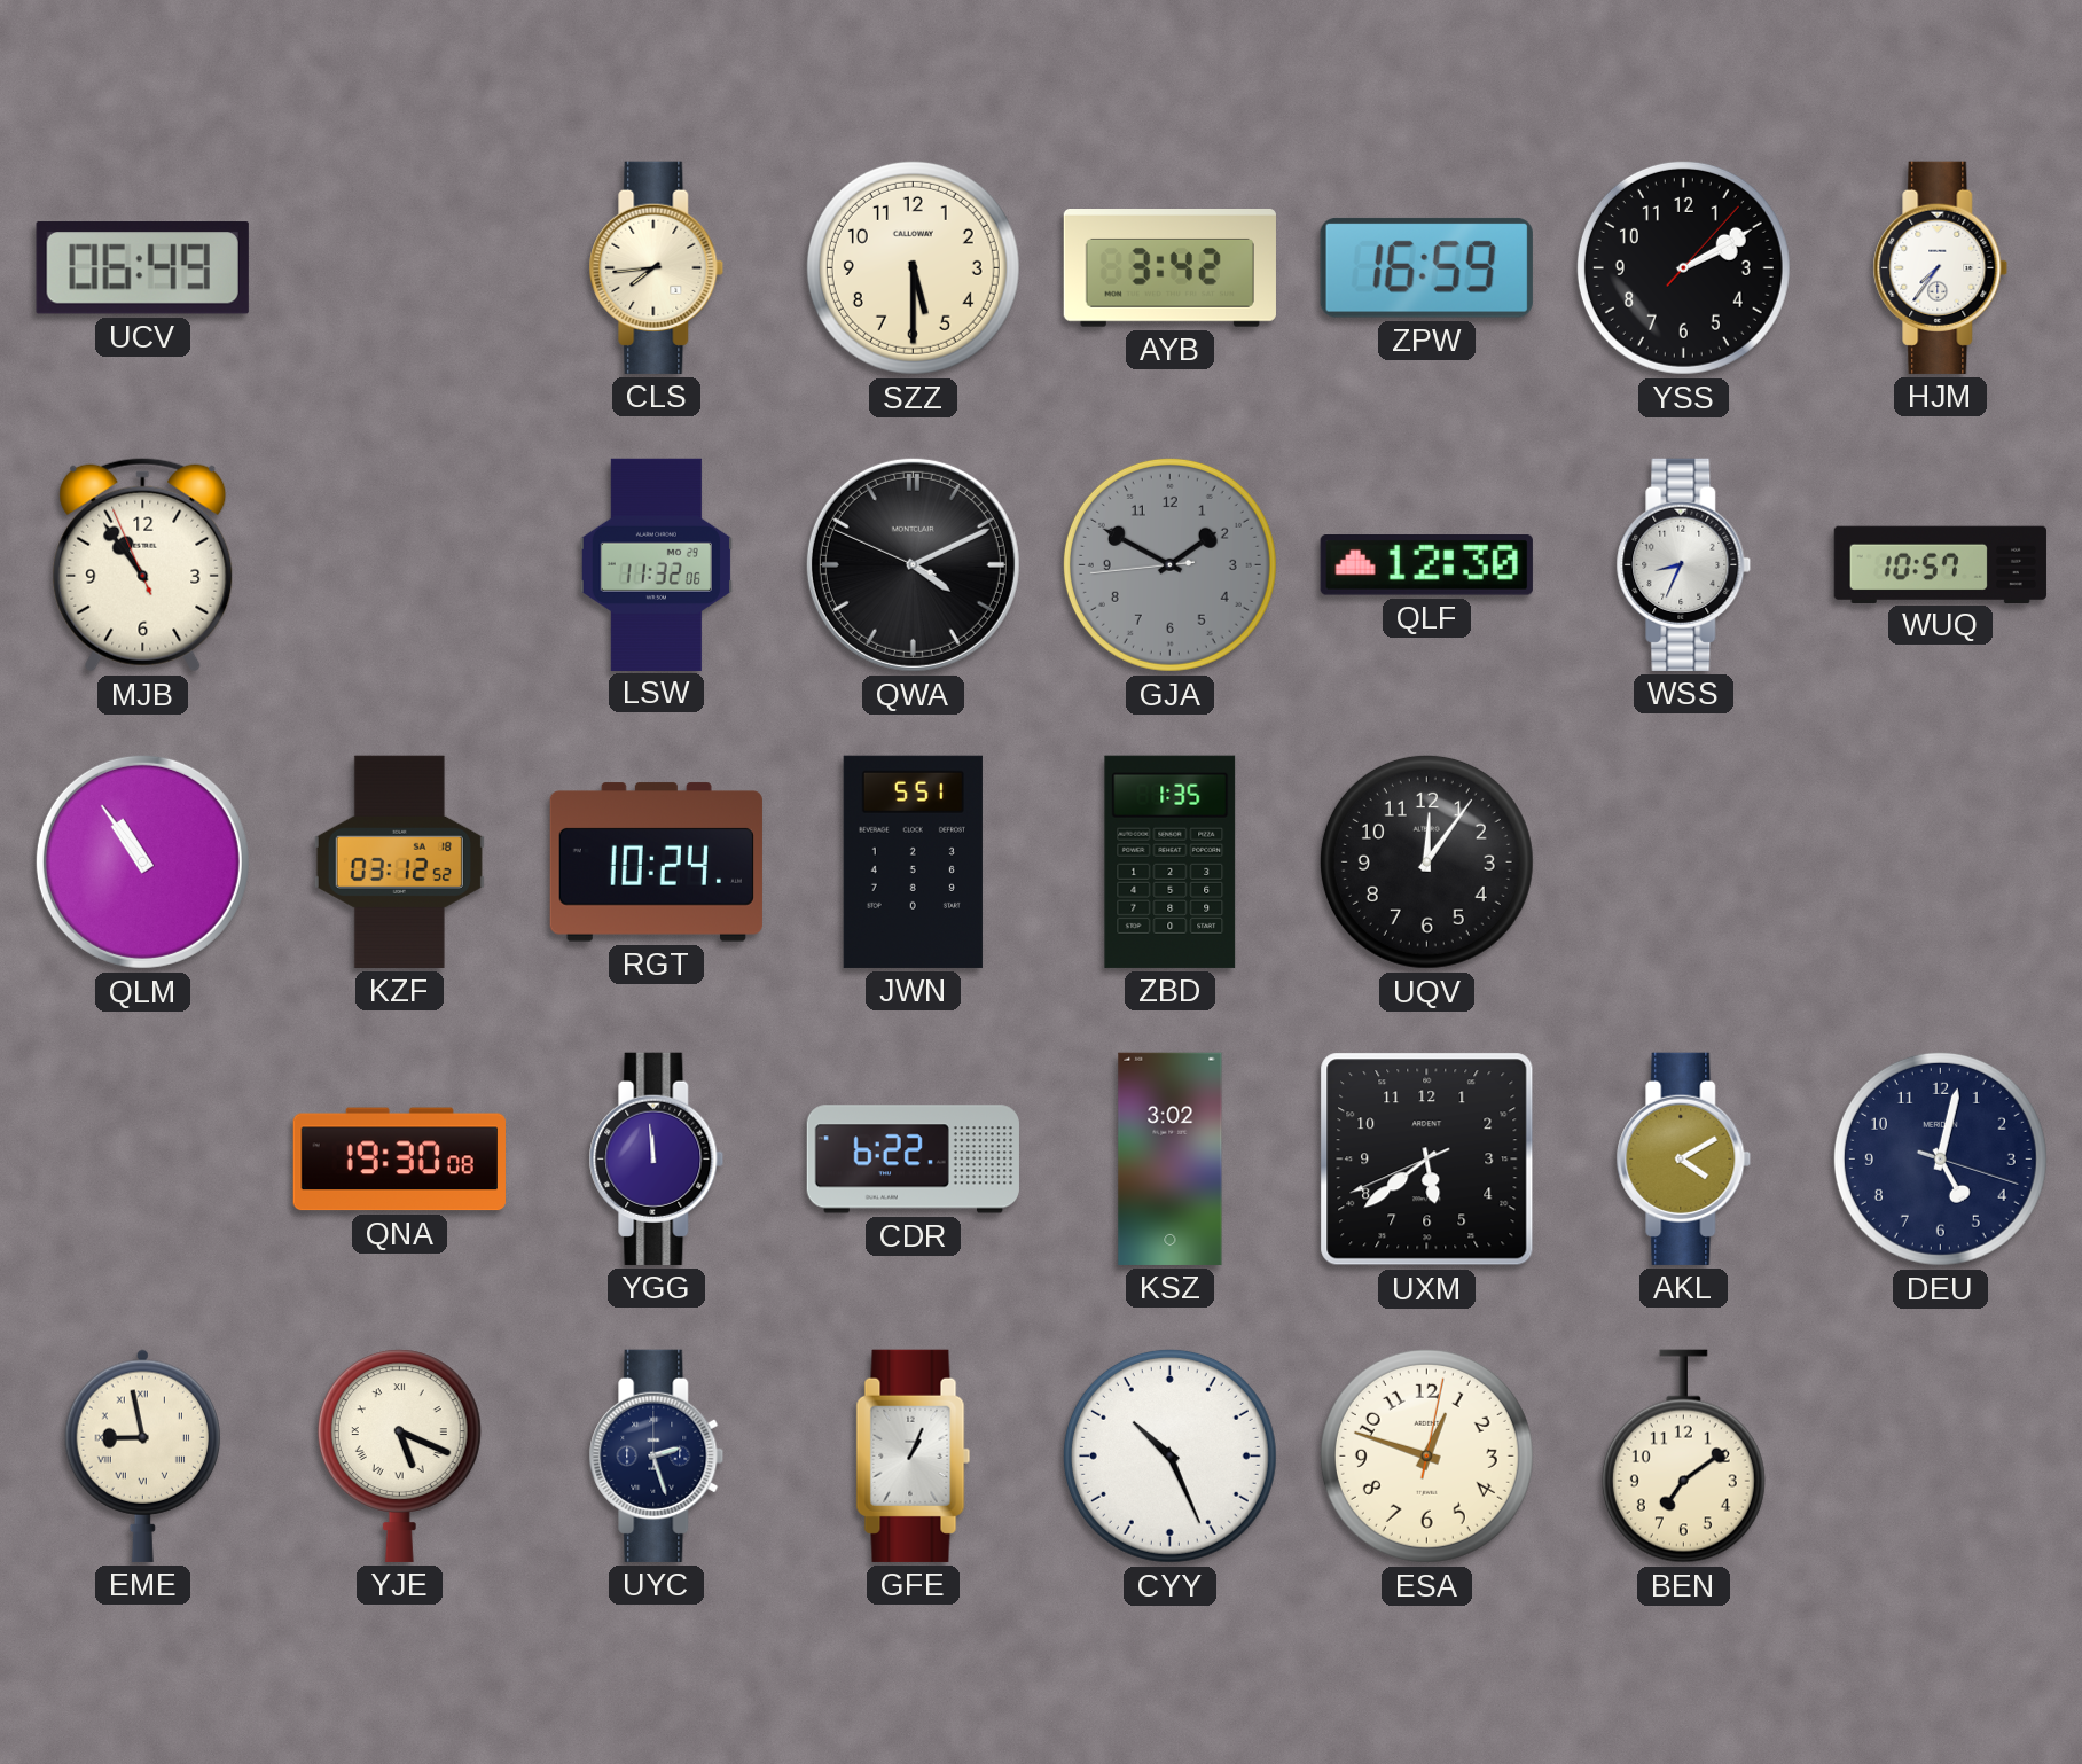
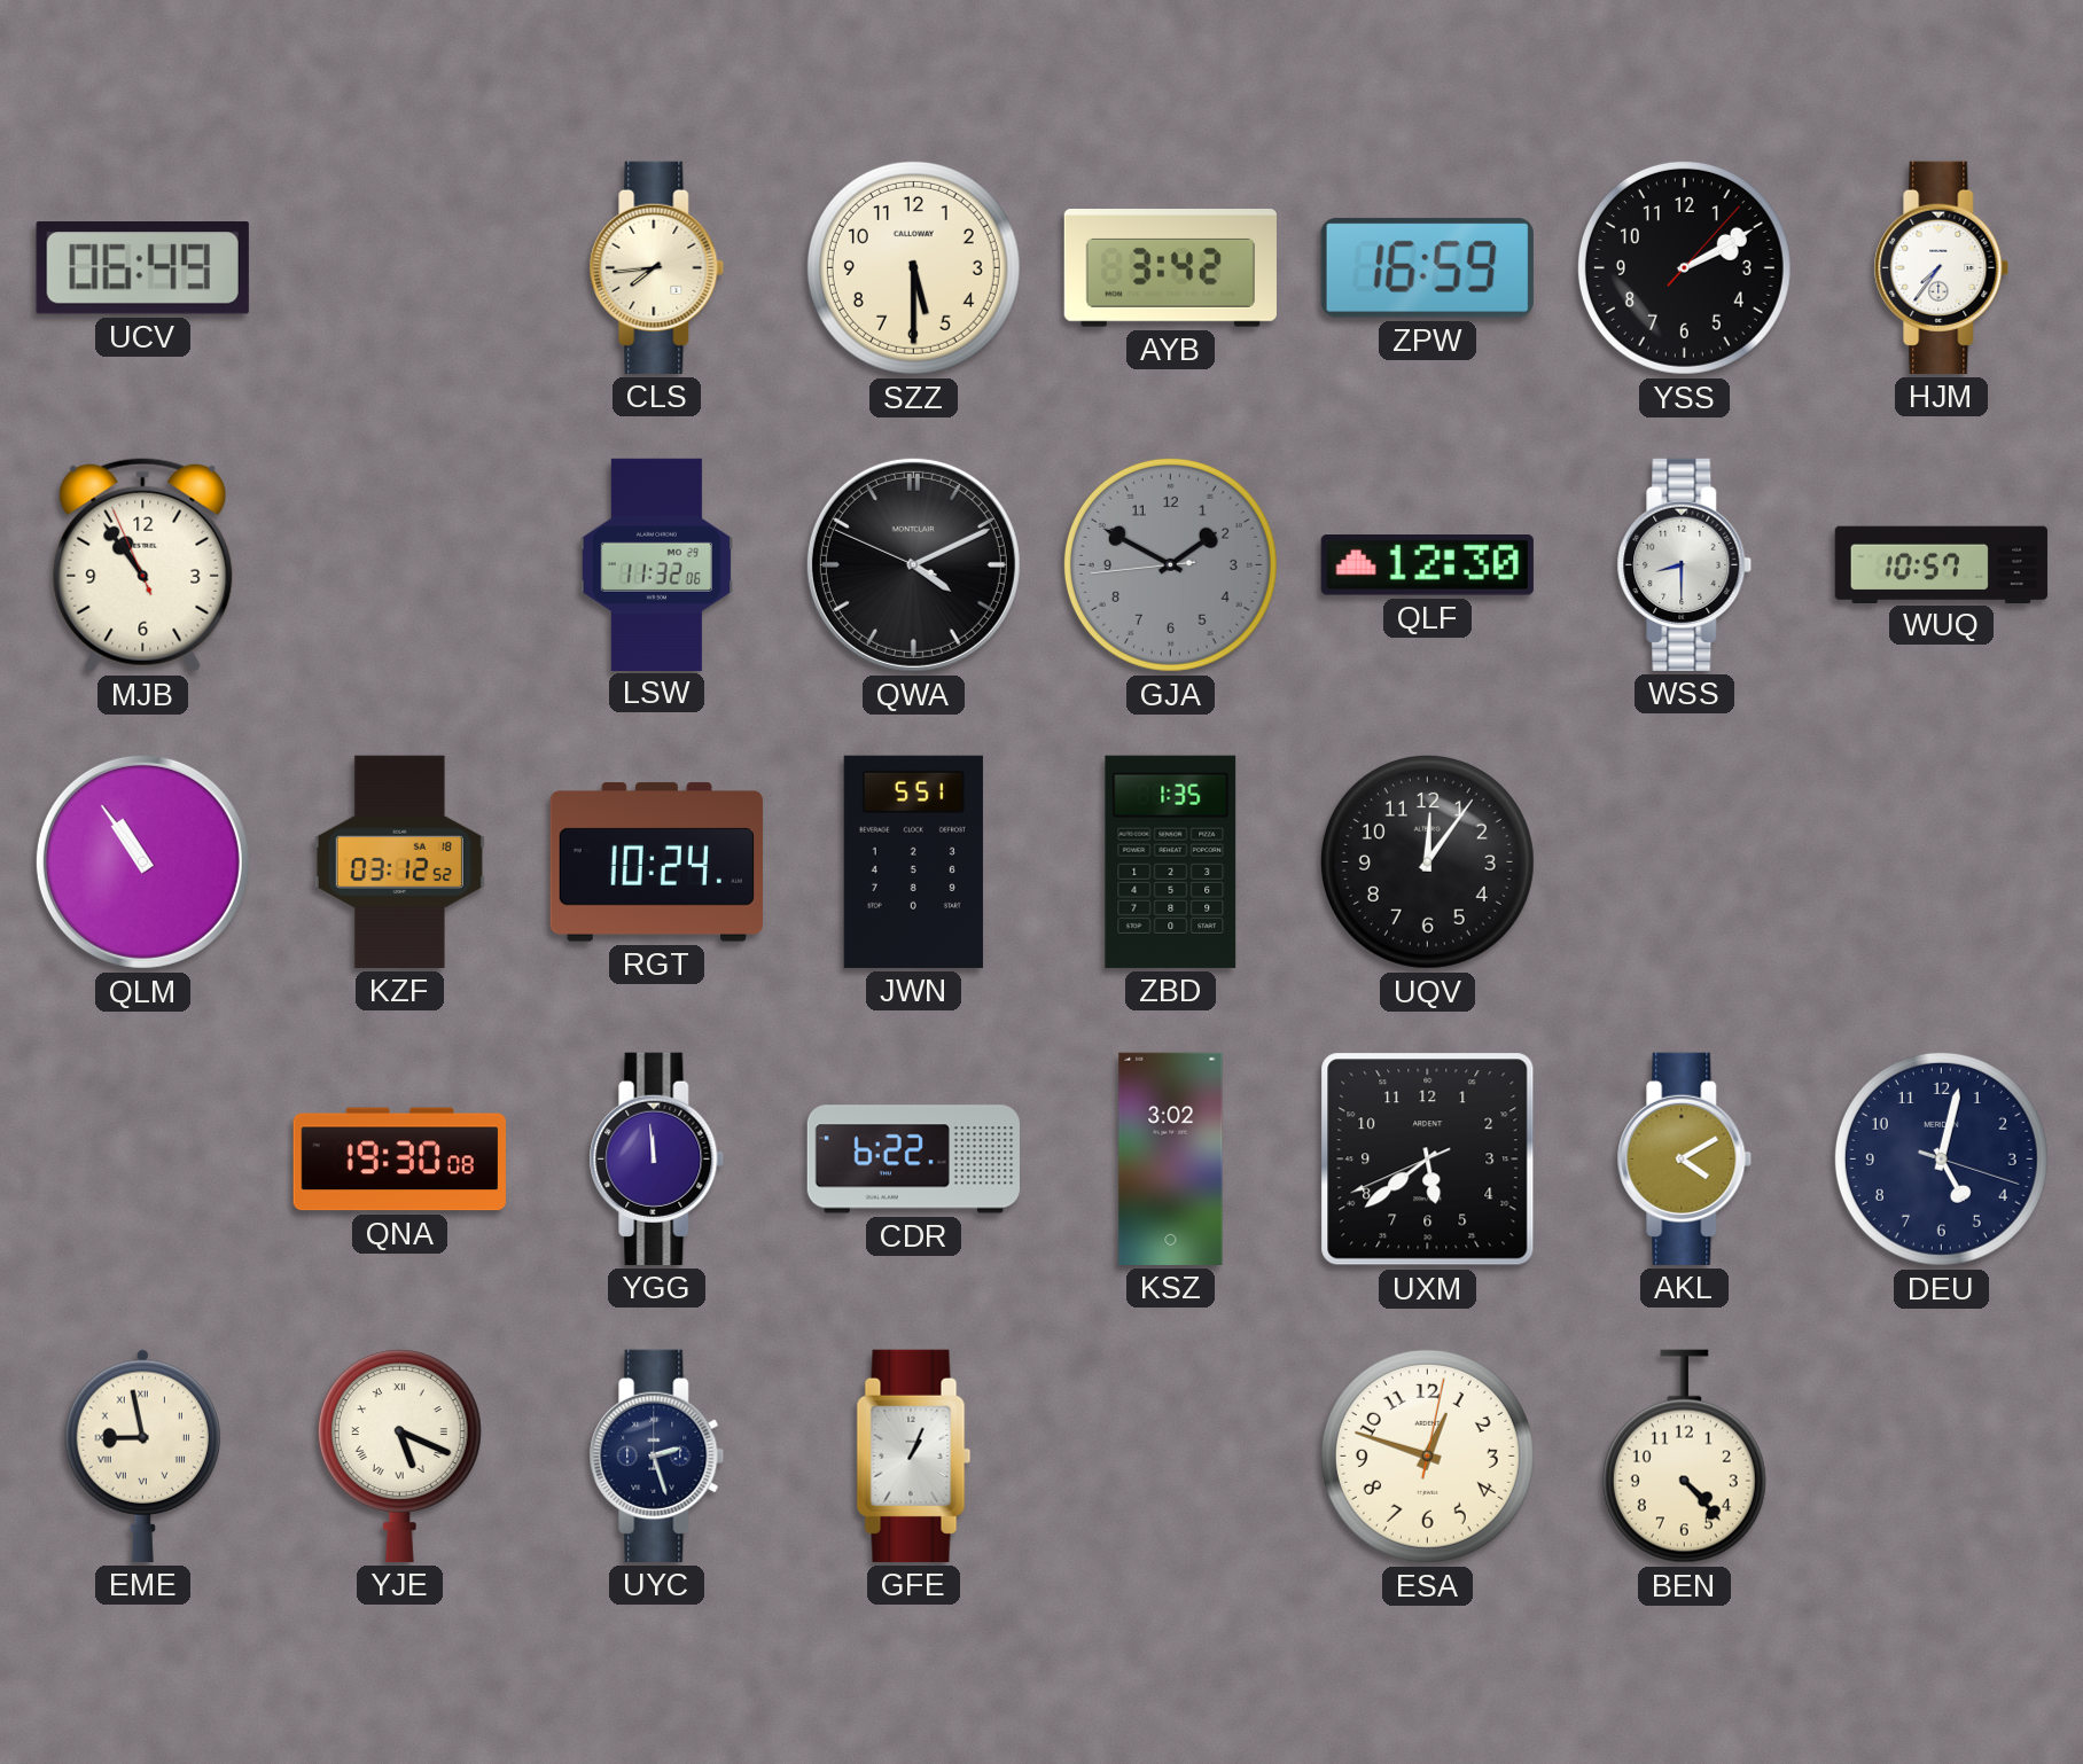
WSS: 8:34 -> 8:30
CYY: 10:26 -> none
BEN: 7:09 -> 4:23
